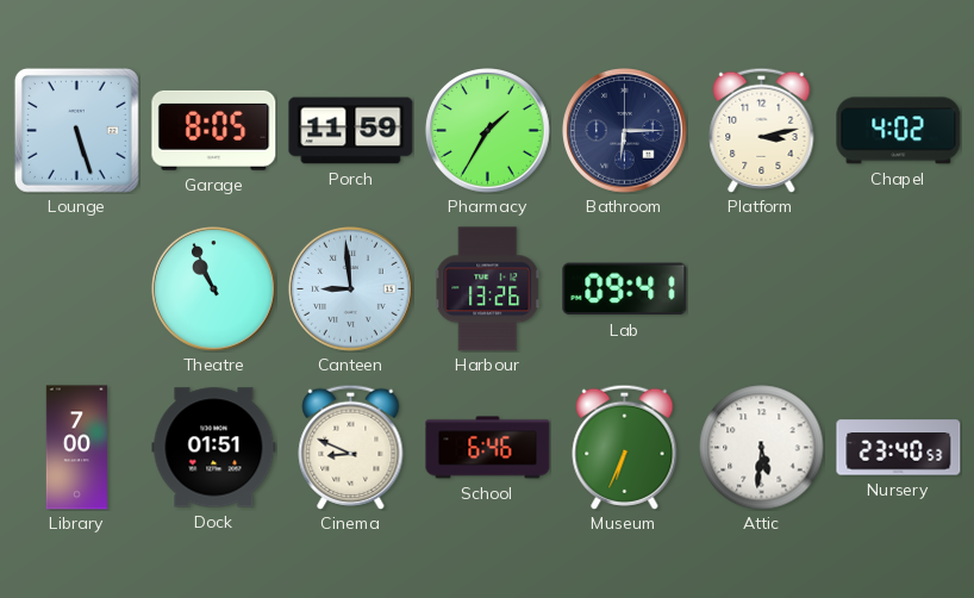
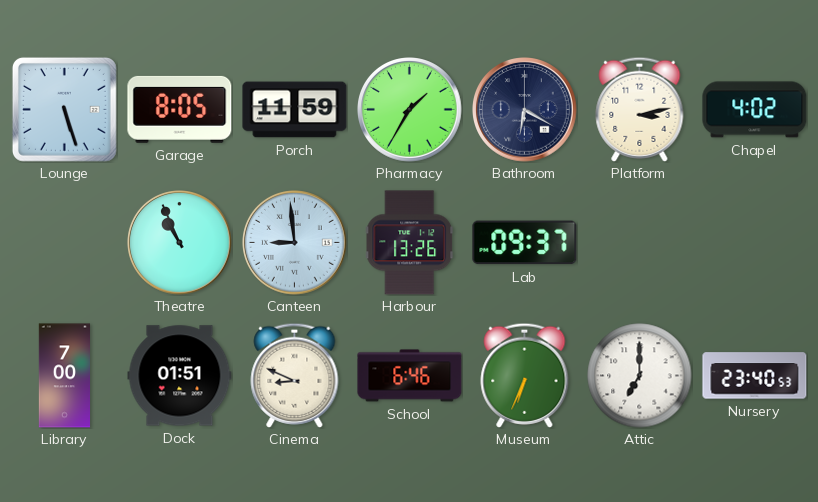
Bathroom: 6:15 -> 6:20
Lab: 09:41 -> 09:37
Attic: 5:31 -> 7:00
